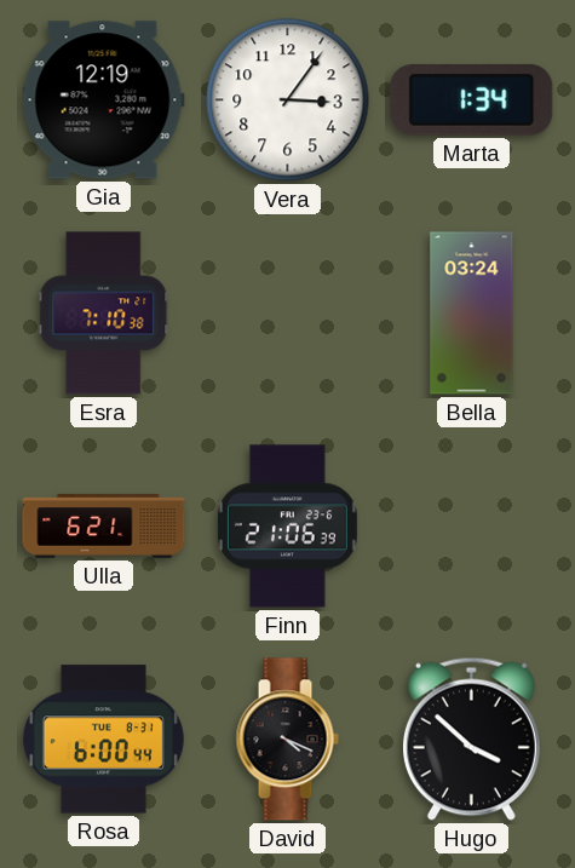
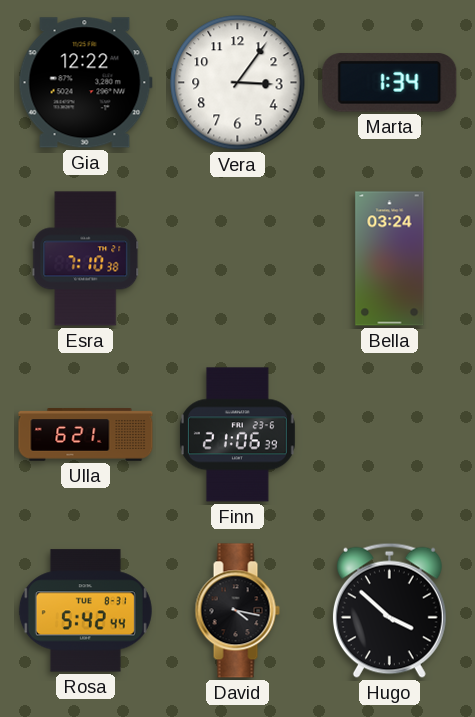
Gia: 12:19 -> 12:22
Rosa: 6:00 -> 5:42
David: 4:19 -> 4:17
